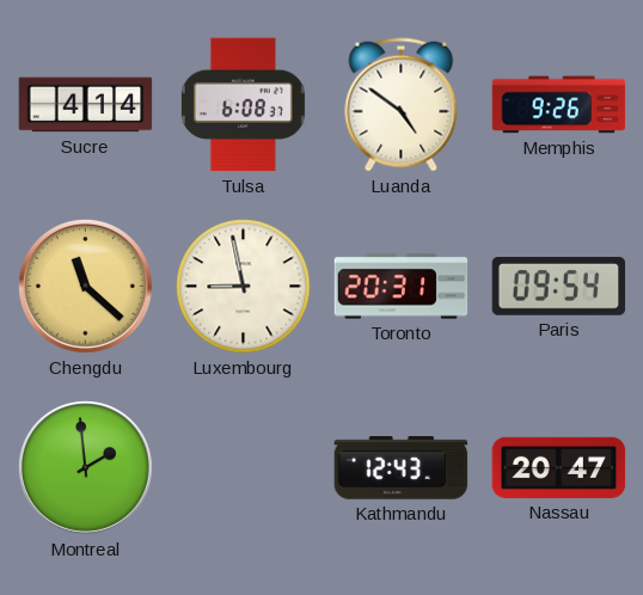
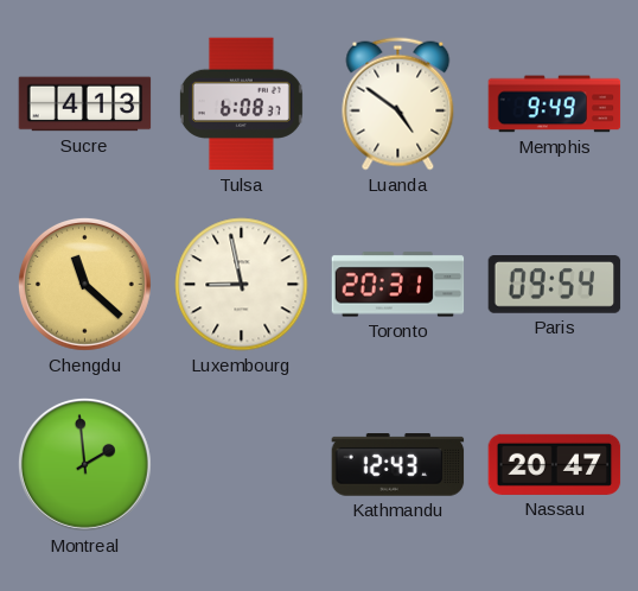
Sucre: 4:14 -> 4:13
Memphis: 9:26 -> 9:49
